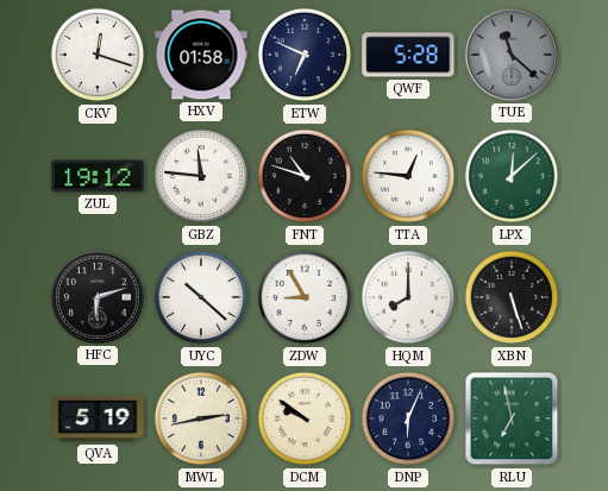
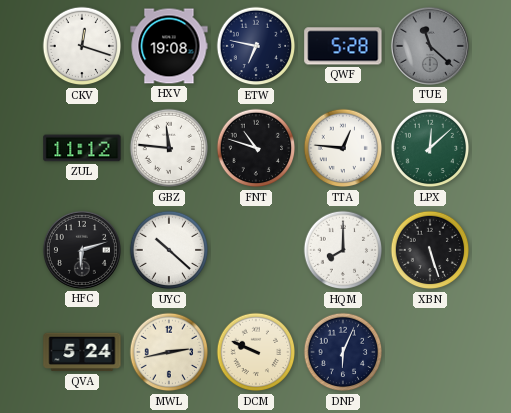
HXV: 01:58 -> 19:08
ETW: 6:49 -> 6:47
ZUL: 19:12 -> 11:12
ZDW: 8:55 -> none
QVA: 5:19 -> 5:24
DCM: 9:51 -> 9:49
RLU: 6:58 -> none
